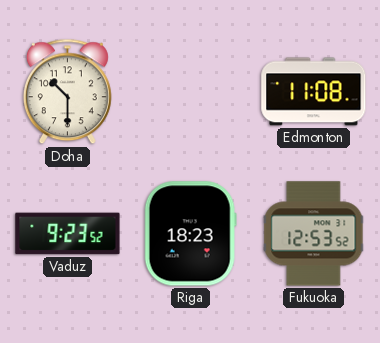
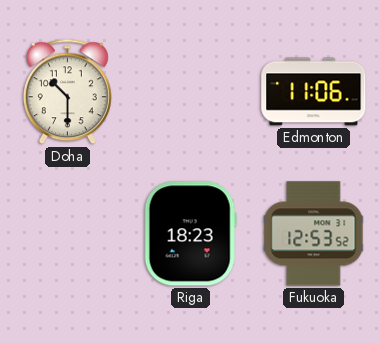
Edmonton: 11:08 -> 11:06
Vaduz: 9:23 -> none
